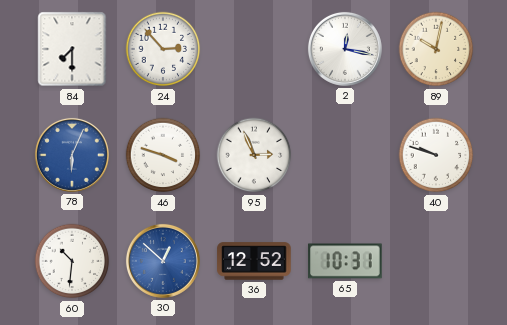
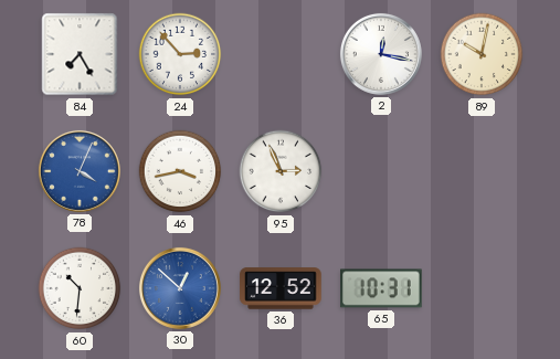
84: 7:30 -> 7:25
78: 6:04 -> 4:04
46: 3:48 -> 3:43
40: 9:48 -> none
